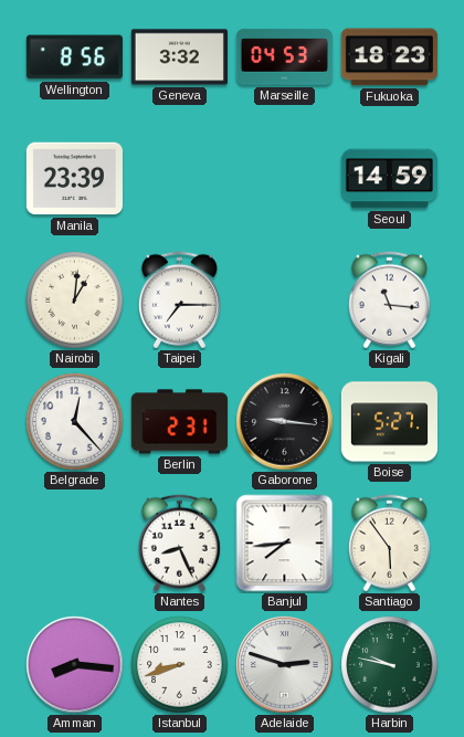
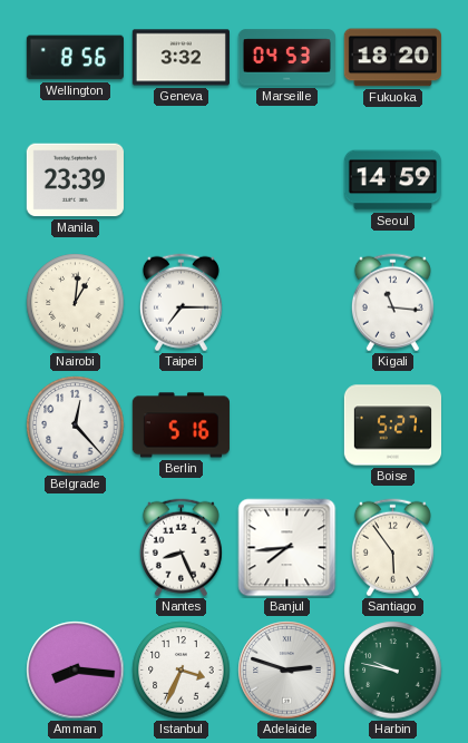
Fukuoka: 18:23 -> 18:20
Berlin: 2:31 -> 5:16
Gaborone: 9:16 -> none
Istanbul: 8:42 -> 3:34
